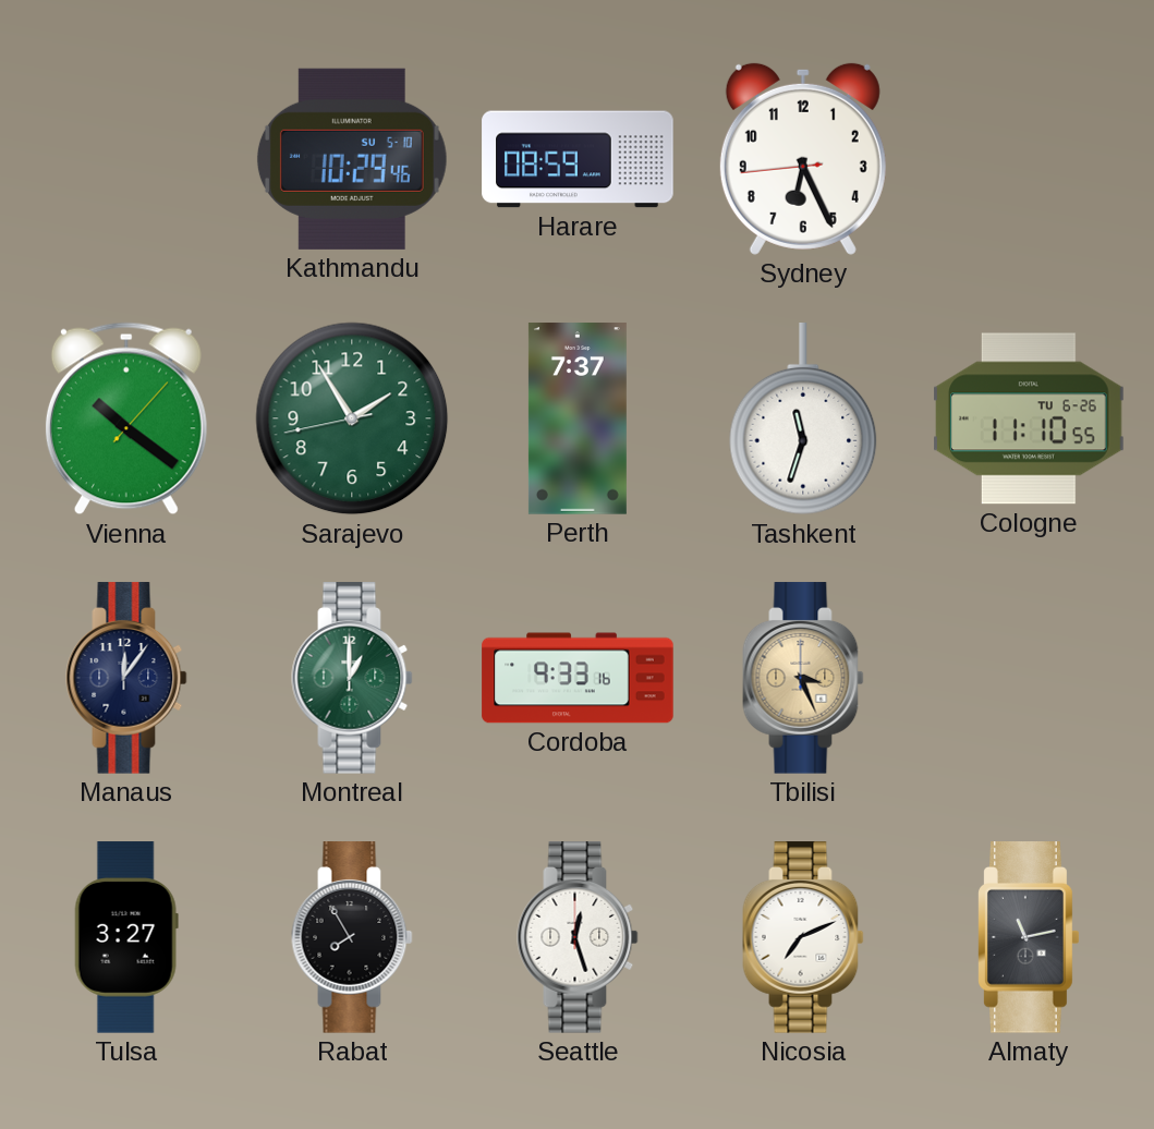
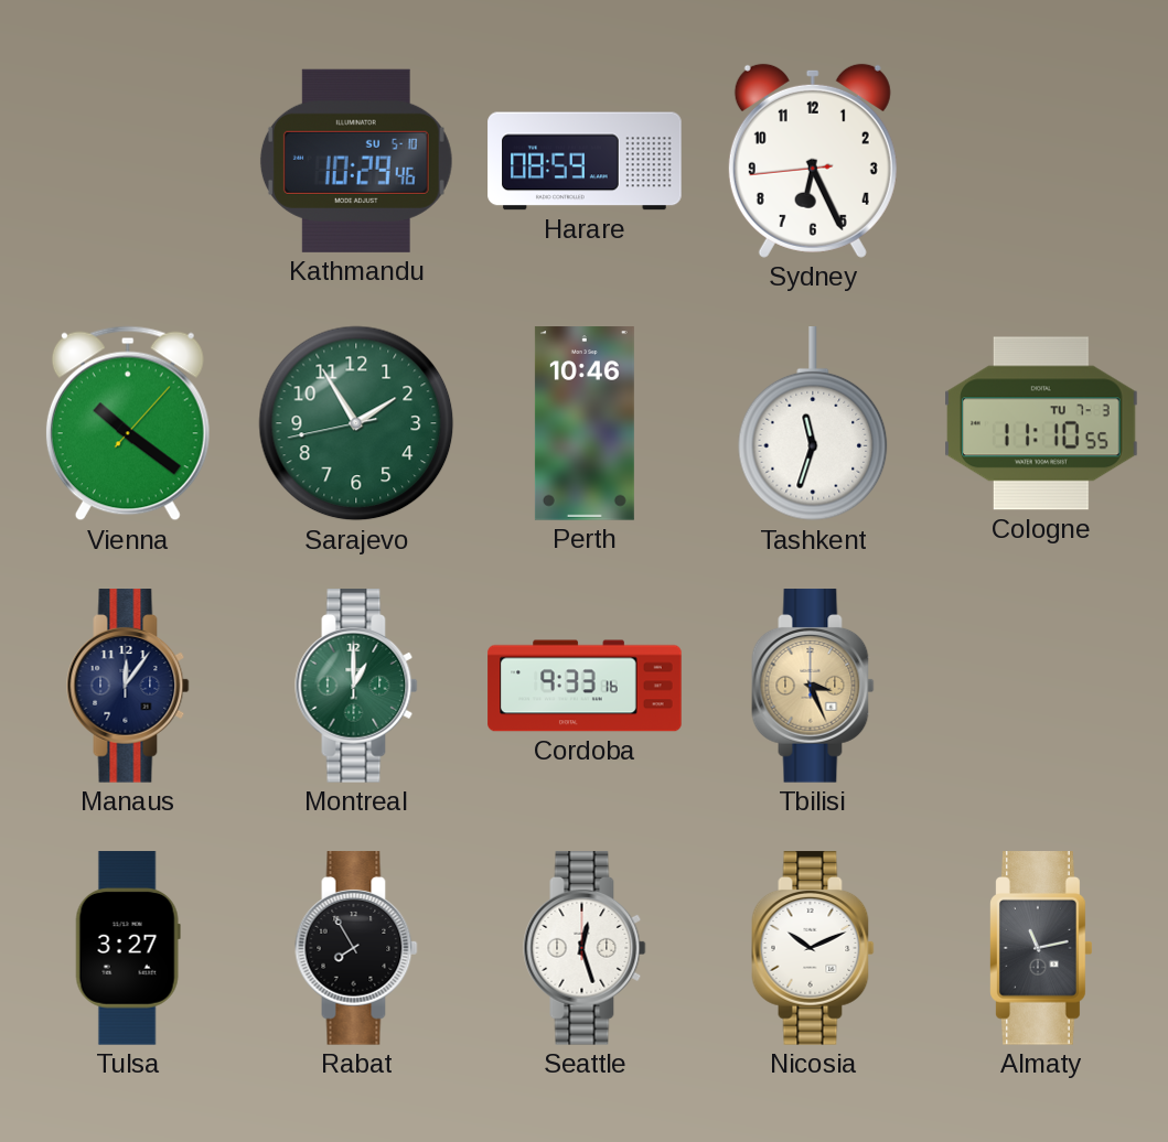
Perth: 7:37 -> 10:46
Cologne date: TU 6-26 -> TU 7-3
Nicosia: 7:11 -> 10:11
